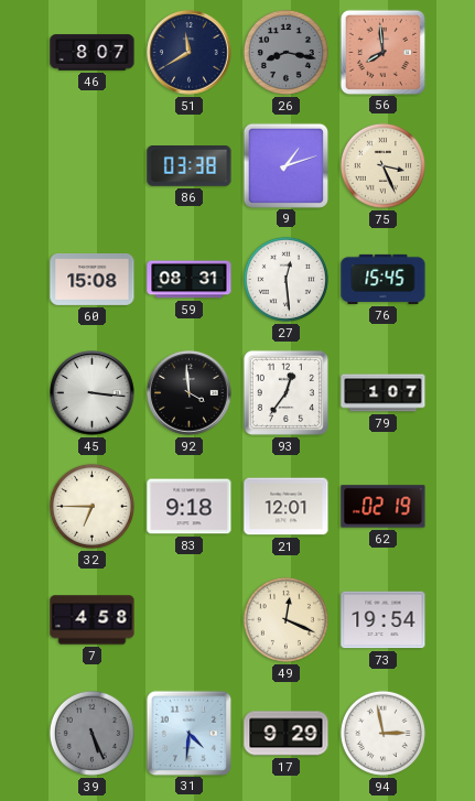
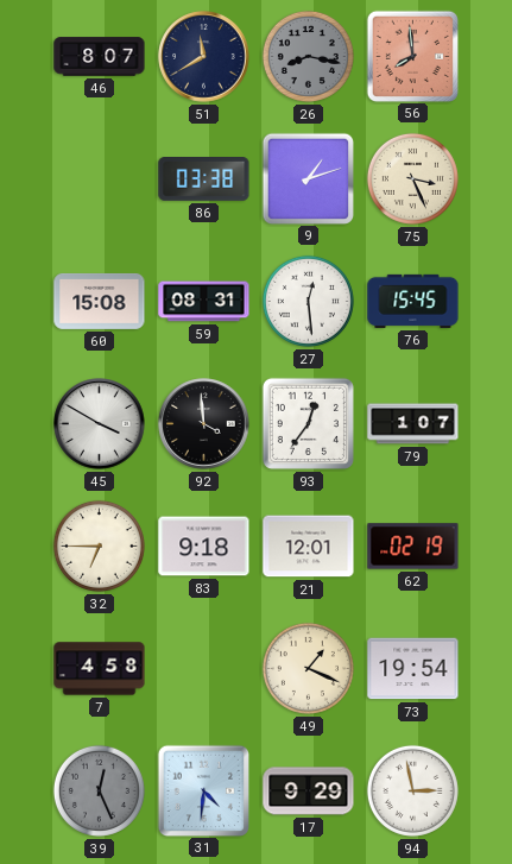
45: 3:16 -> 3:50
49: 12:19 -> 1:19
39: 5:26 -> 12:26
